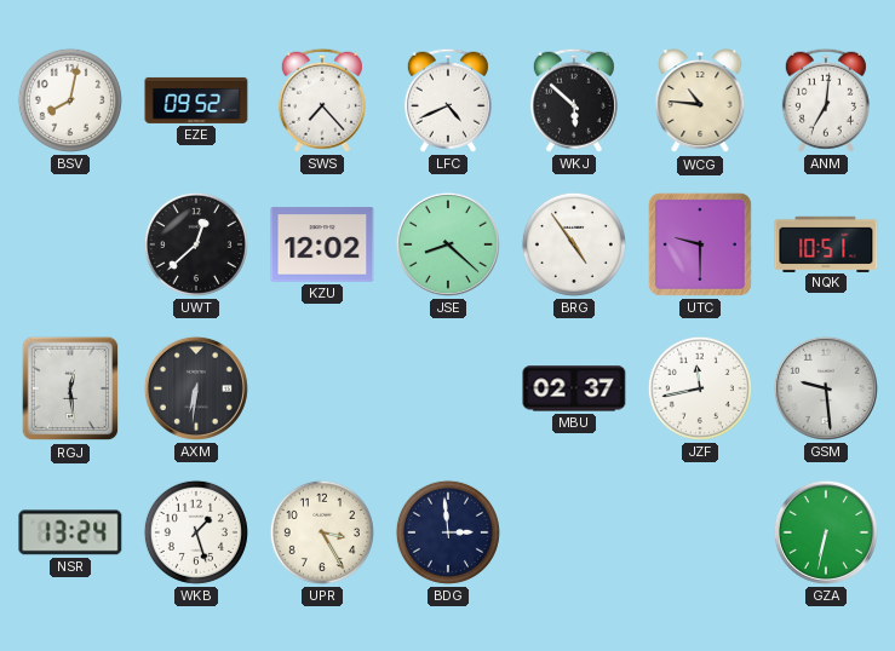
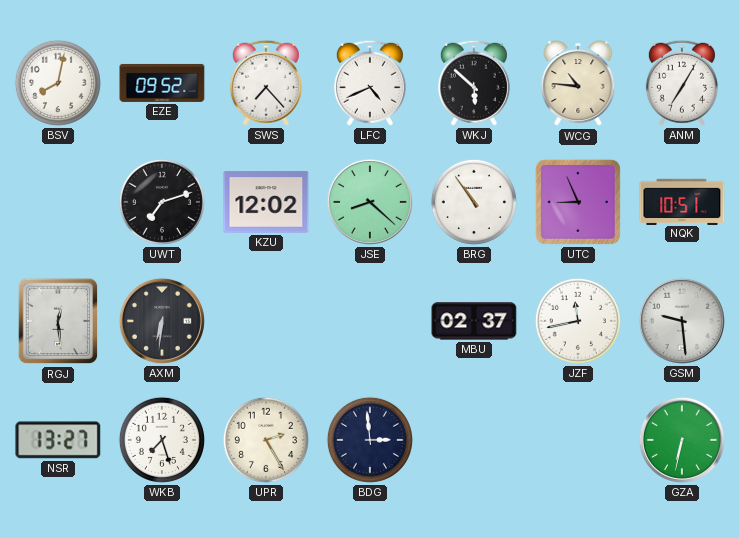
ANM: 7:01 -> 7:05
UWT: 12:38 -> 7:12
BRG: 4:54 -> 10:54
UTC: 9:30 -> 8:56
NSR: 13:24 -> 13:27
WKB: 1:27 -> 7:27
UPR: 3:25 -> 2:25
